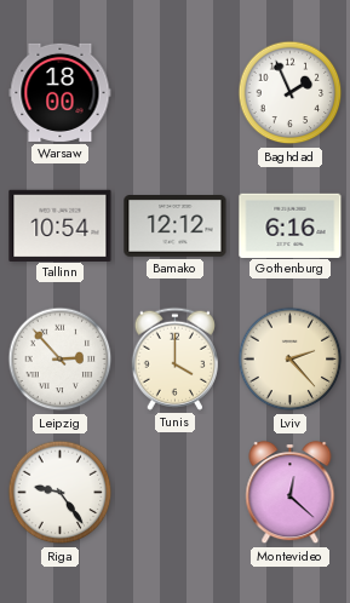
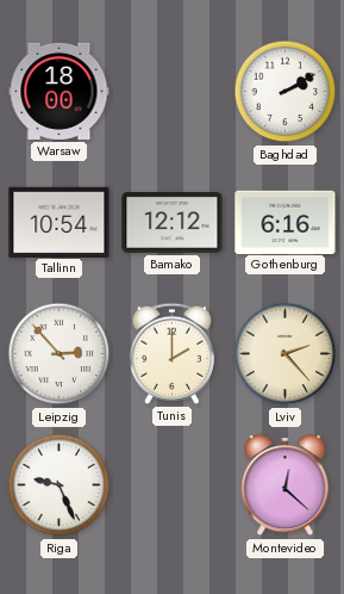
Baghdad: 1:56 -> 2:10
Tunis: 4:00 -> 2:00
Riga: 9:24 -> 9:26
